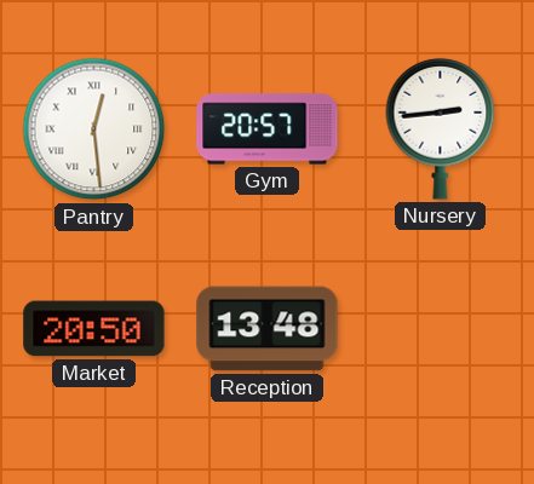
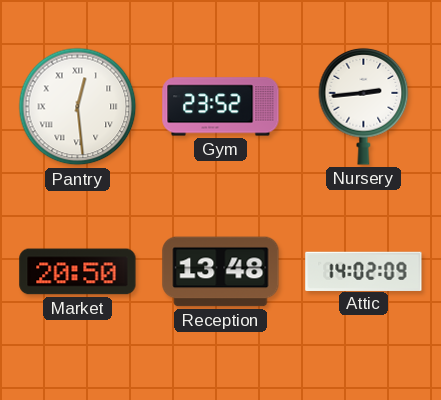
Gym: 20:57 -> 23:52
Attic: none -> 14:02
